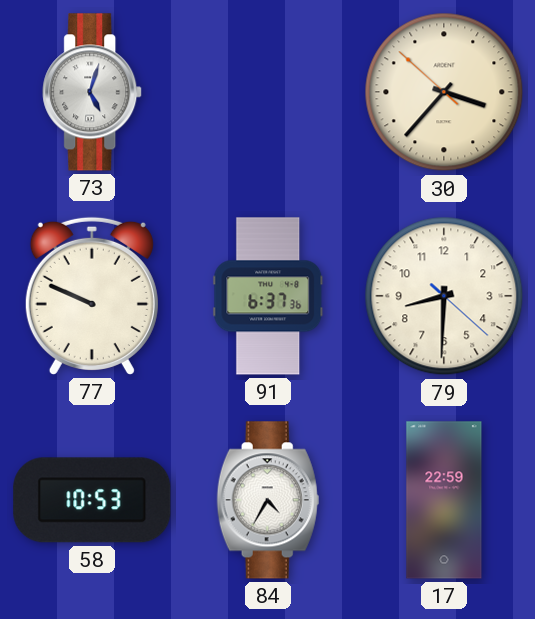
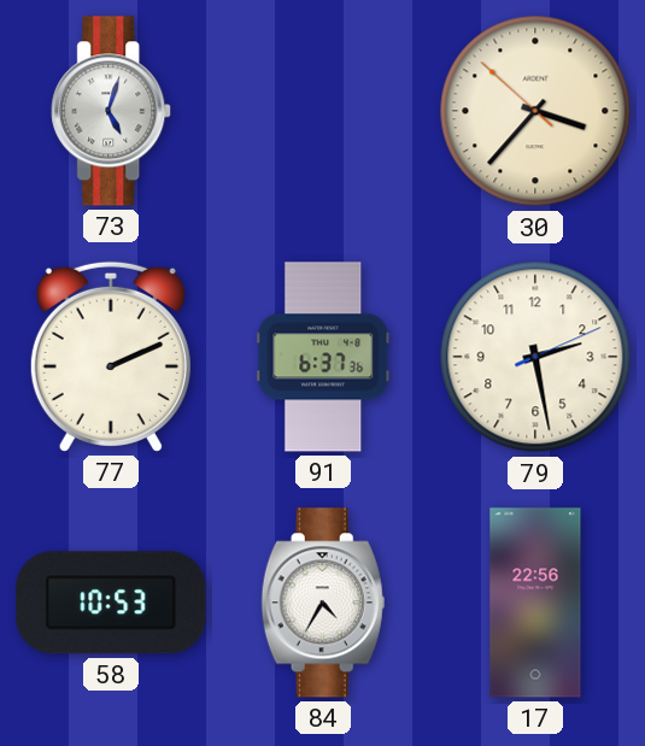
77: 9:49 -> 2:11
79: 8:30 -> 2:28
17: 22:59 -> 22:56
